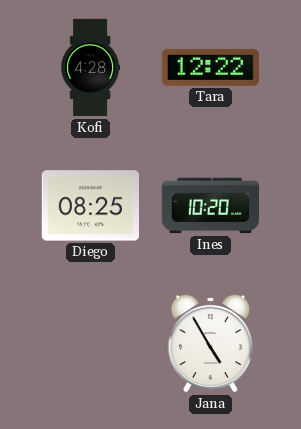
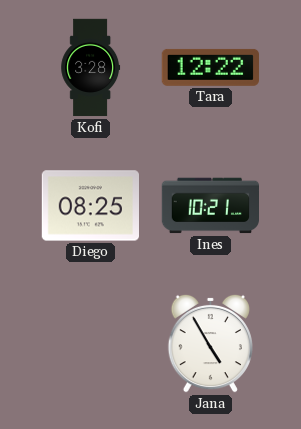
Kofi: 4:28 -> 3:28
Ines: 10:20 -> 10:21
